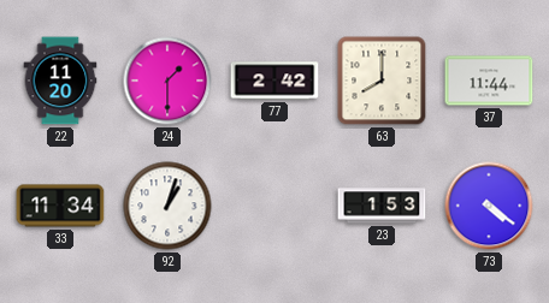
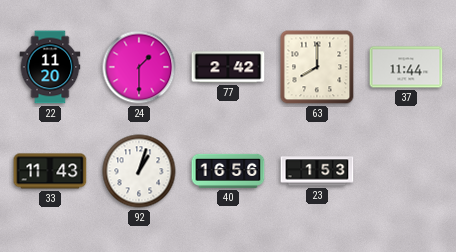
33: 11:34 -> 11:43
40: none -> 16:56
73: 4:21 -> none
